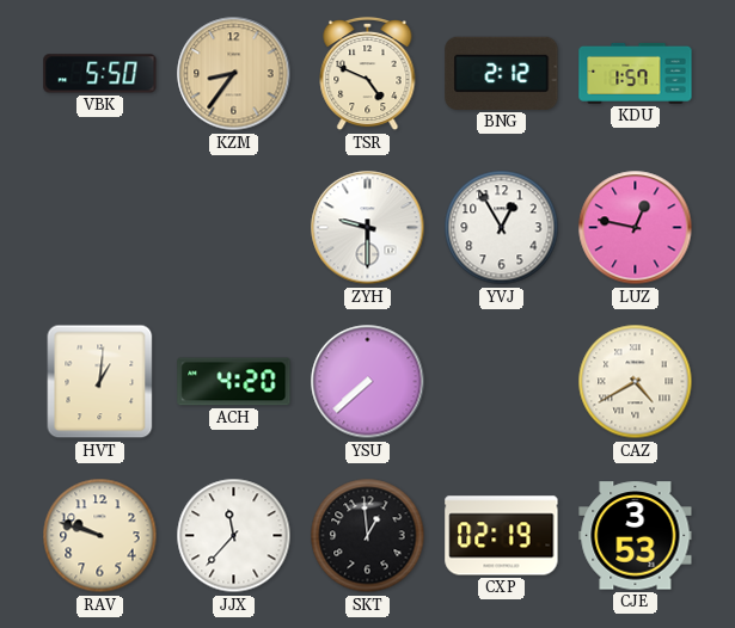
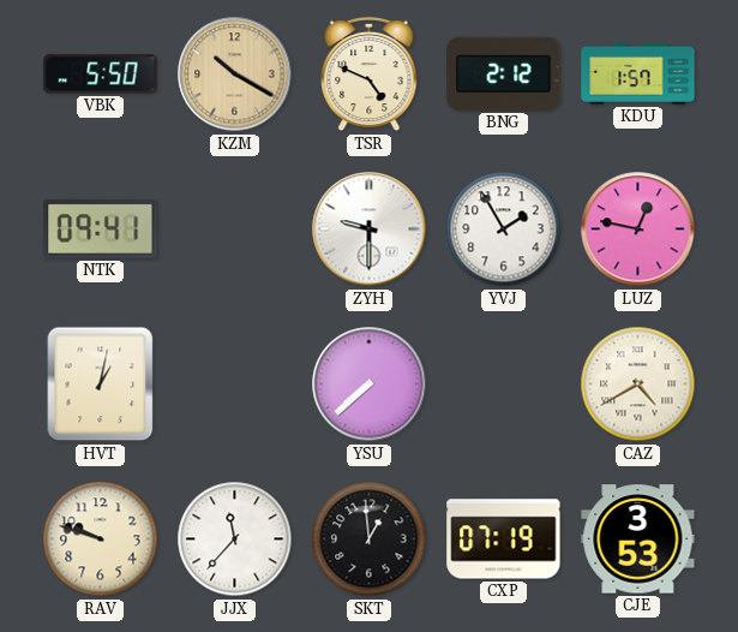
KZM: 8:36 -> 10:20
NTK: none -> 09:41
YVJ: 12:55 -> 1:55
HVT: 1:01 -> 1:02
ACH: 4:20 -> none
CXP: 02:19 -> 07:19
